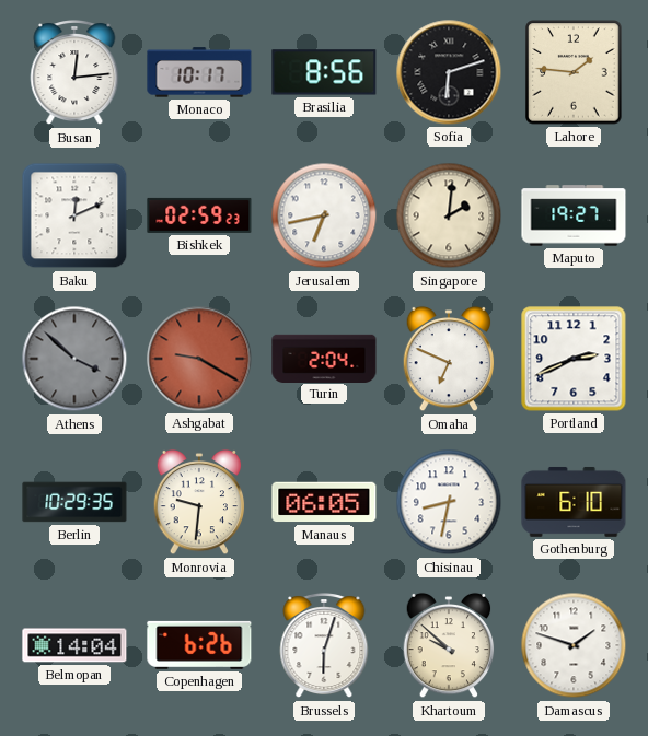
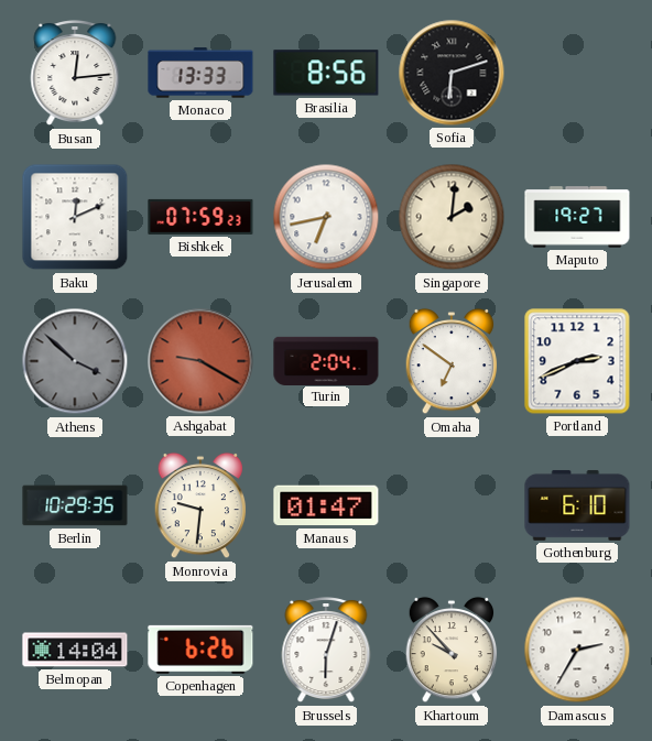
Monaco: 10:17 -> 13:33
Lahore: 1:46 -> none
Bishkek: 02:59 -> 07:59
Omaha: 6:49 -> 6:51
Manaus: 06:05 -> 01:47
Chisinau: 8:32 -> none
Khartoum: 9:52 -> 9:53
Damascus: 1:48 -> 2:35
